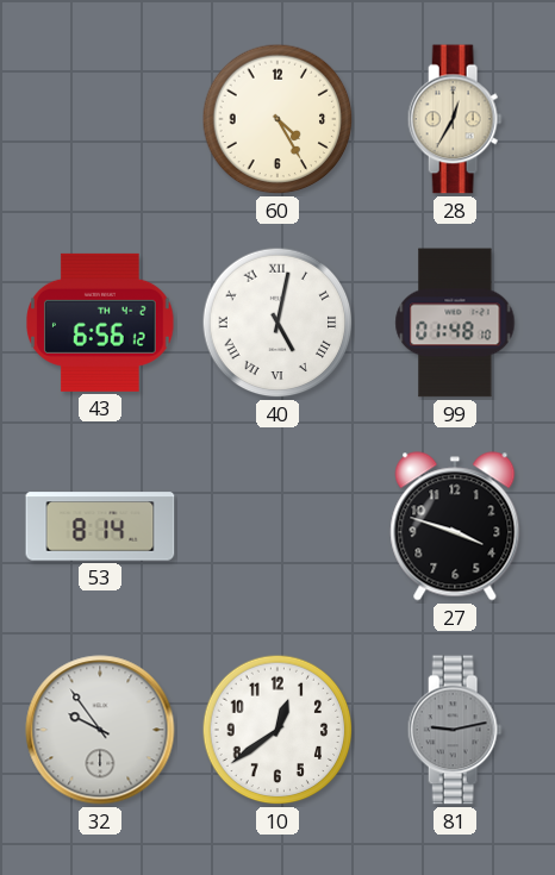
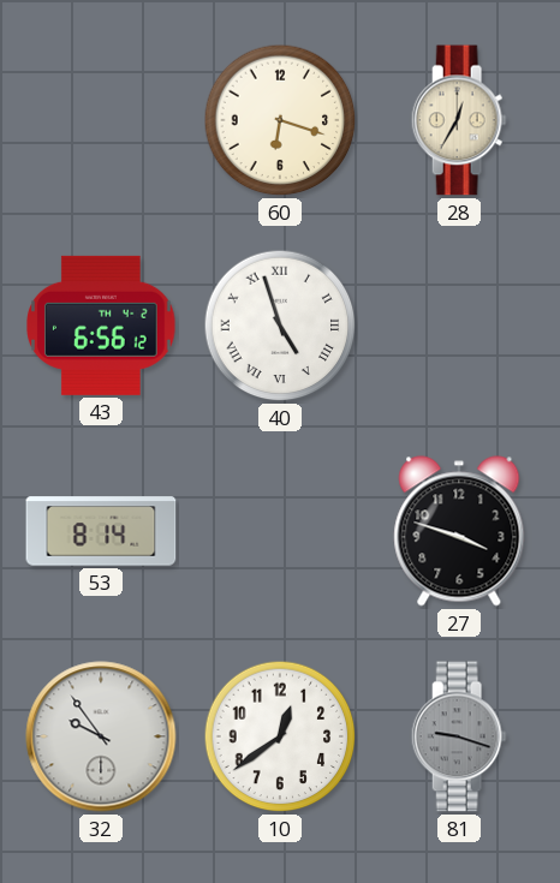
60: 4:25 -> 6:18
40: 5:02 -> 4:57
99: 01:48 -> none
81: 9:13 -> 9:18
